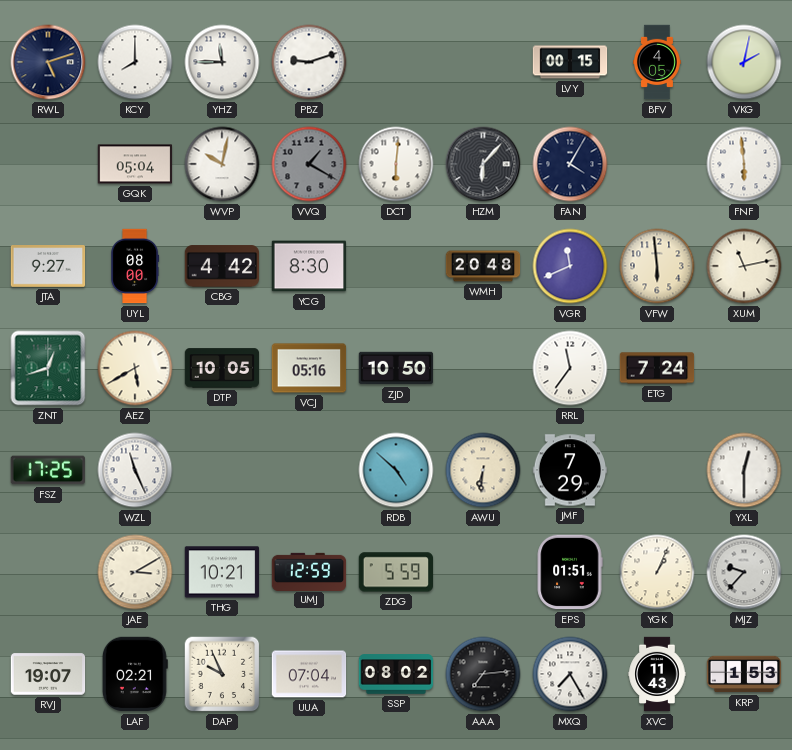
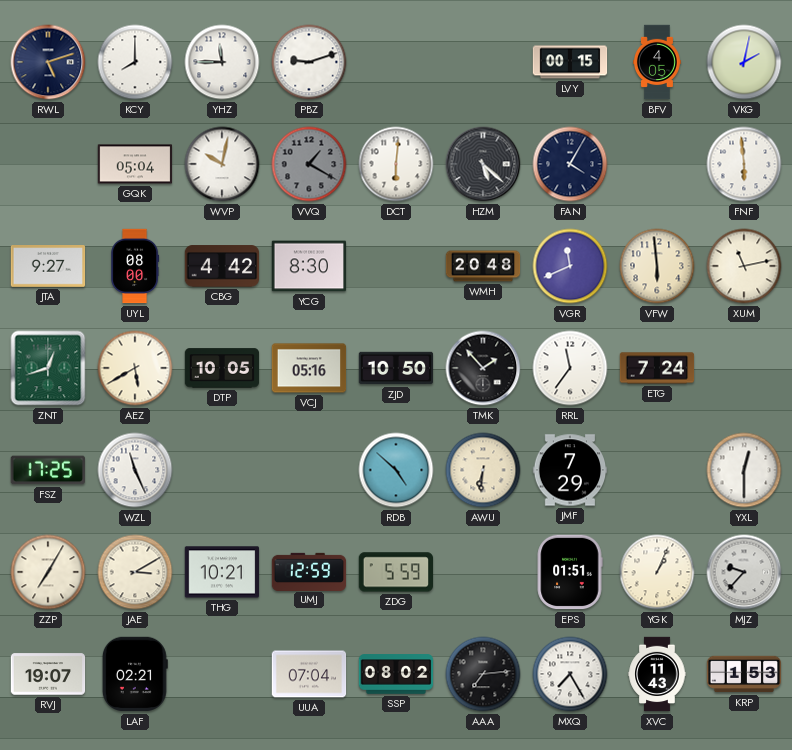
HZM: 6:07 -> 5:22
TMK: none -> 1:53
ZZP: none -> 7:05
DAP: 9:56 -> none
